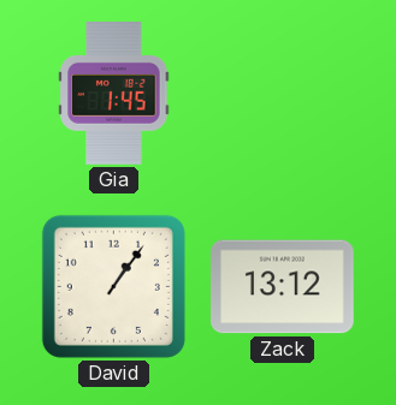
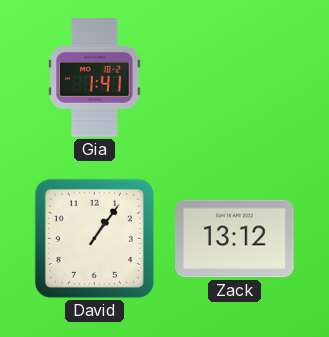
Gia: 1:45 -> 1:41
